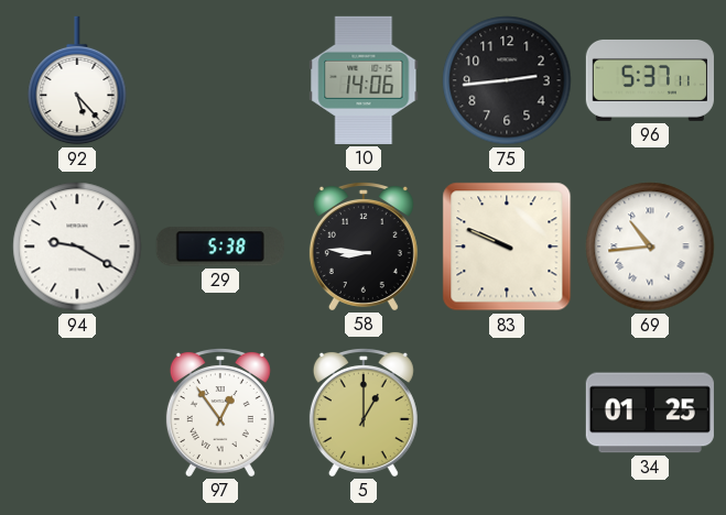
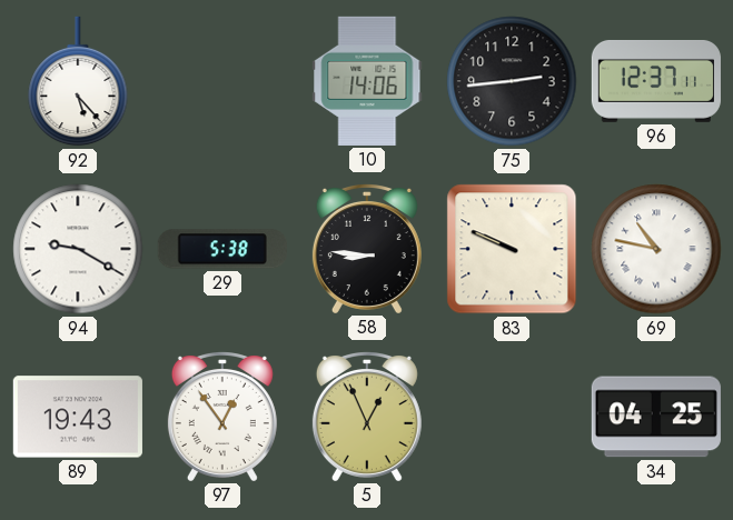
96: 5:37 -> 12:37
69: 10:44 -> 10:47
89: none -> 19:43
5: 1:00 -> 12:56
34: 01:25 -> 04:25
